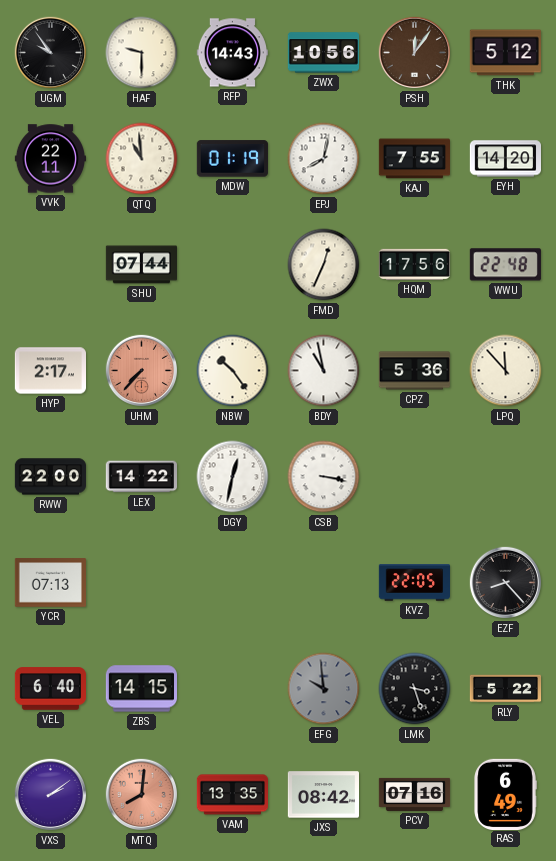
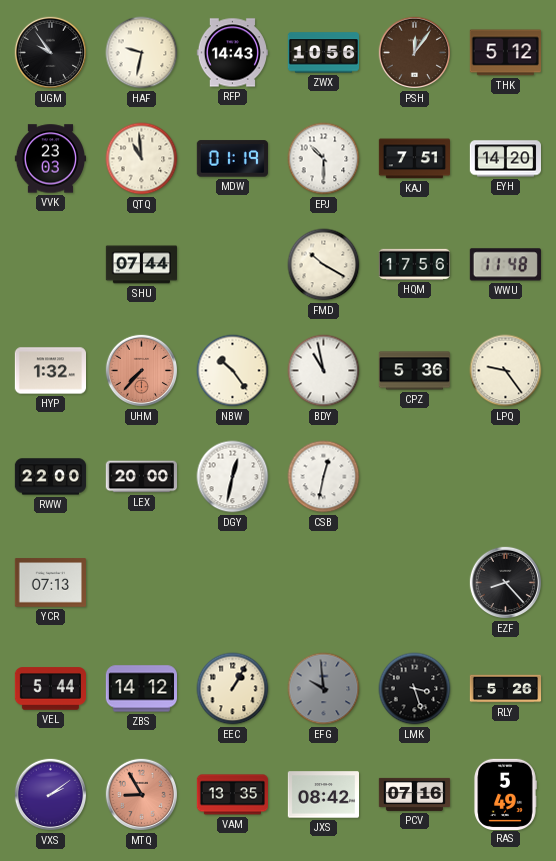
HAF: 9:30 -> 9:32
VVK: 22:11 -> 23:03
EPJ: 8:02 -> 10:30
KAJ: 7:55 -> 7:51
FMD: 12:34 -> 10:20
WWU: 22:48 -> 11:48
HYP: 2:17 -> 1:32
LPQ: 11:53 -> 9:24
LEX: 14:22 -> 20:00
CSB: 3:17 -> 12:32
KVZ: 22:05 -> none
VEL: 6:40 -> 5:44
ZBS: 14:15 -> 14:12
EEC: none -> 1:05
RLY: 5:22 -> 5:26
MTQ: 8:01 -> 8:55
RAS: 6:49 -> 5:49
